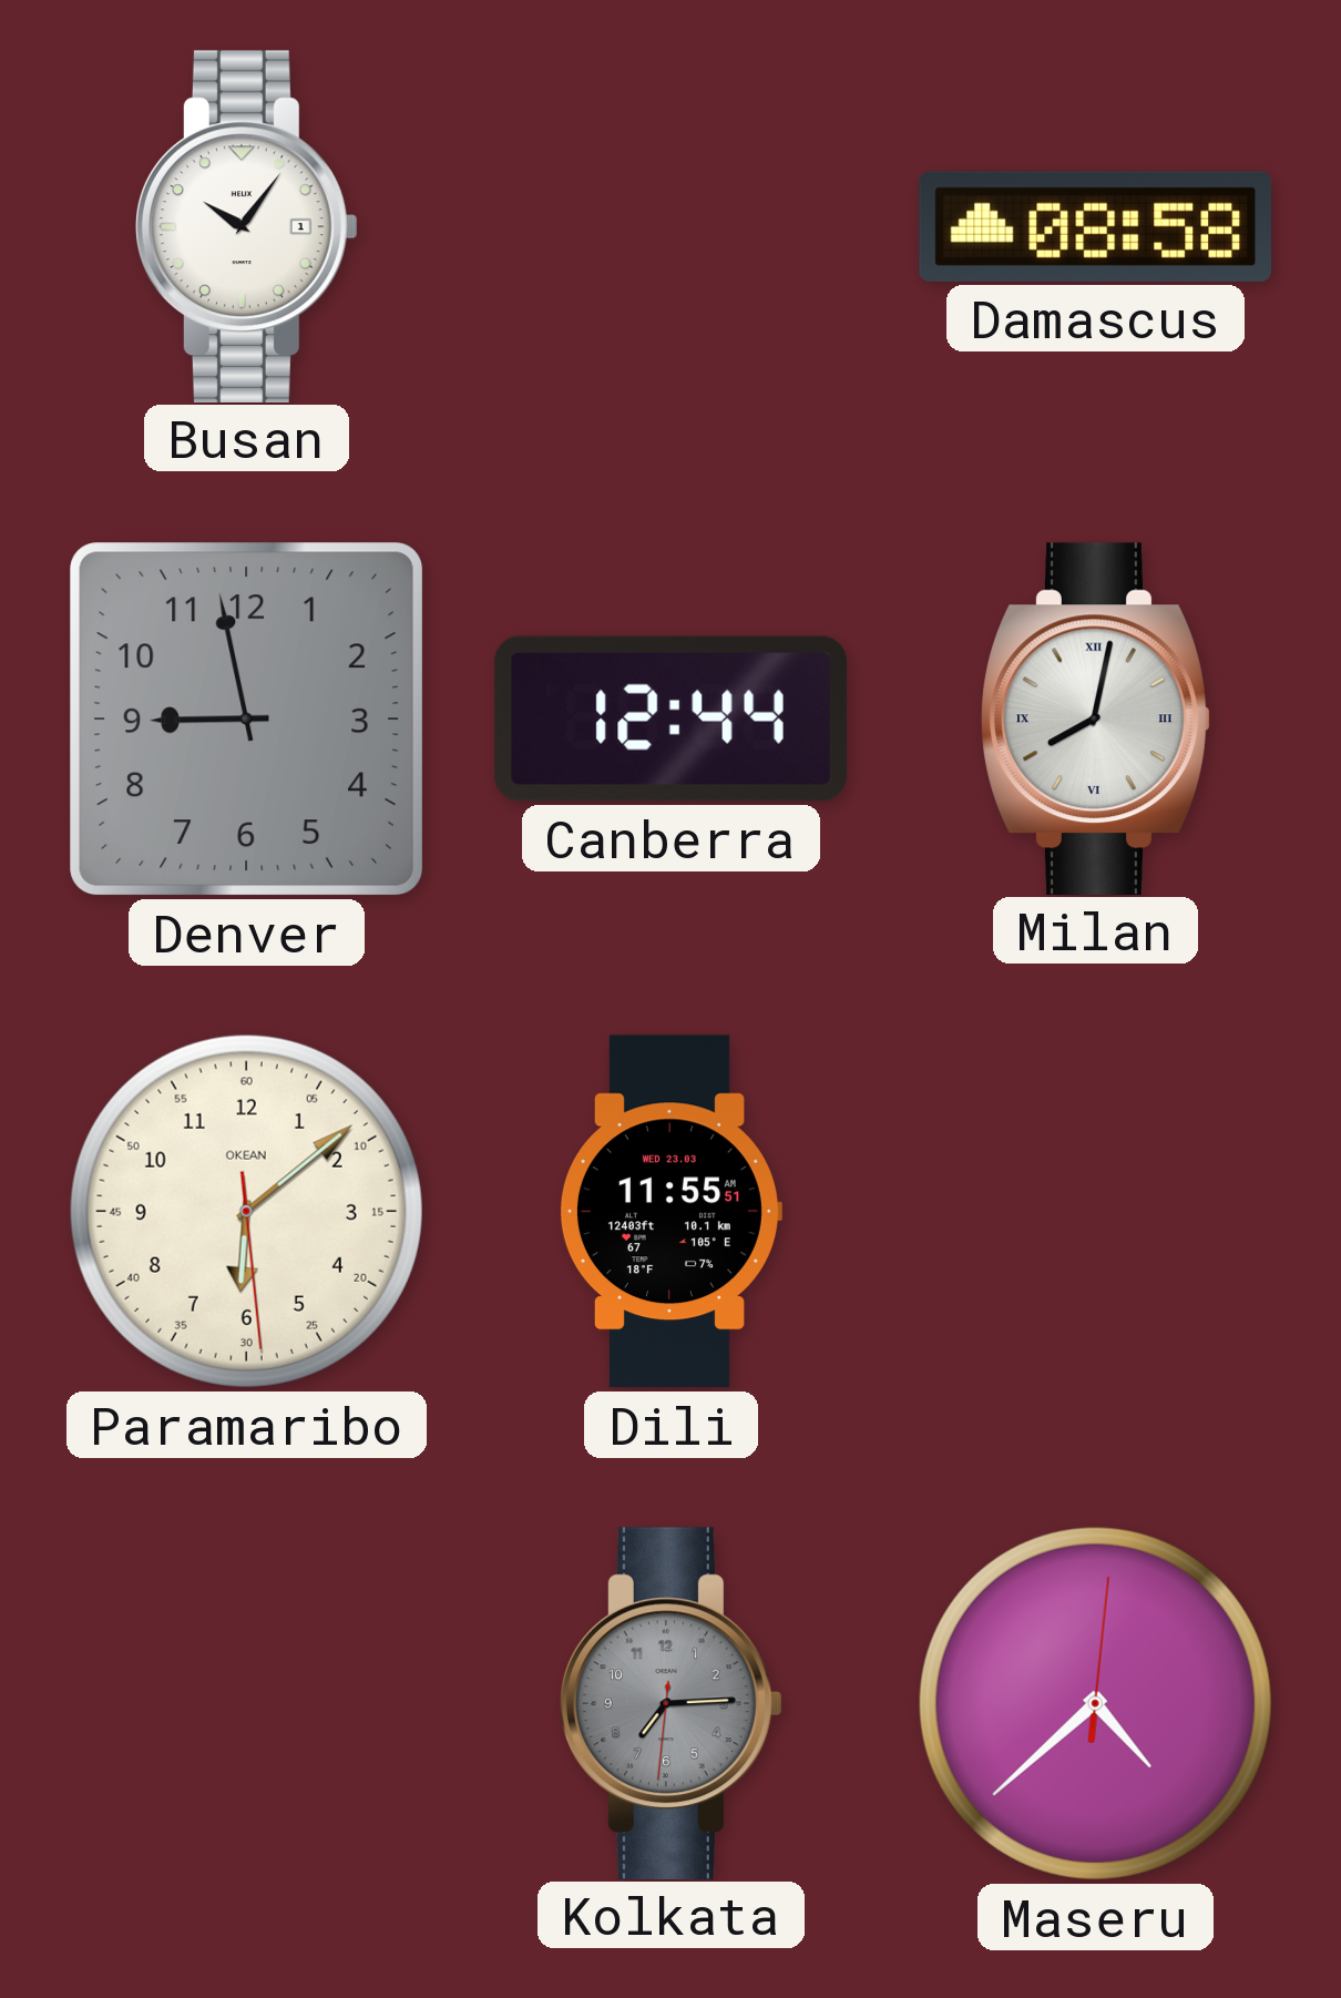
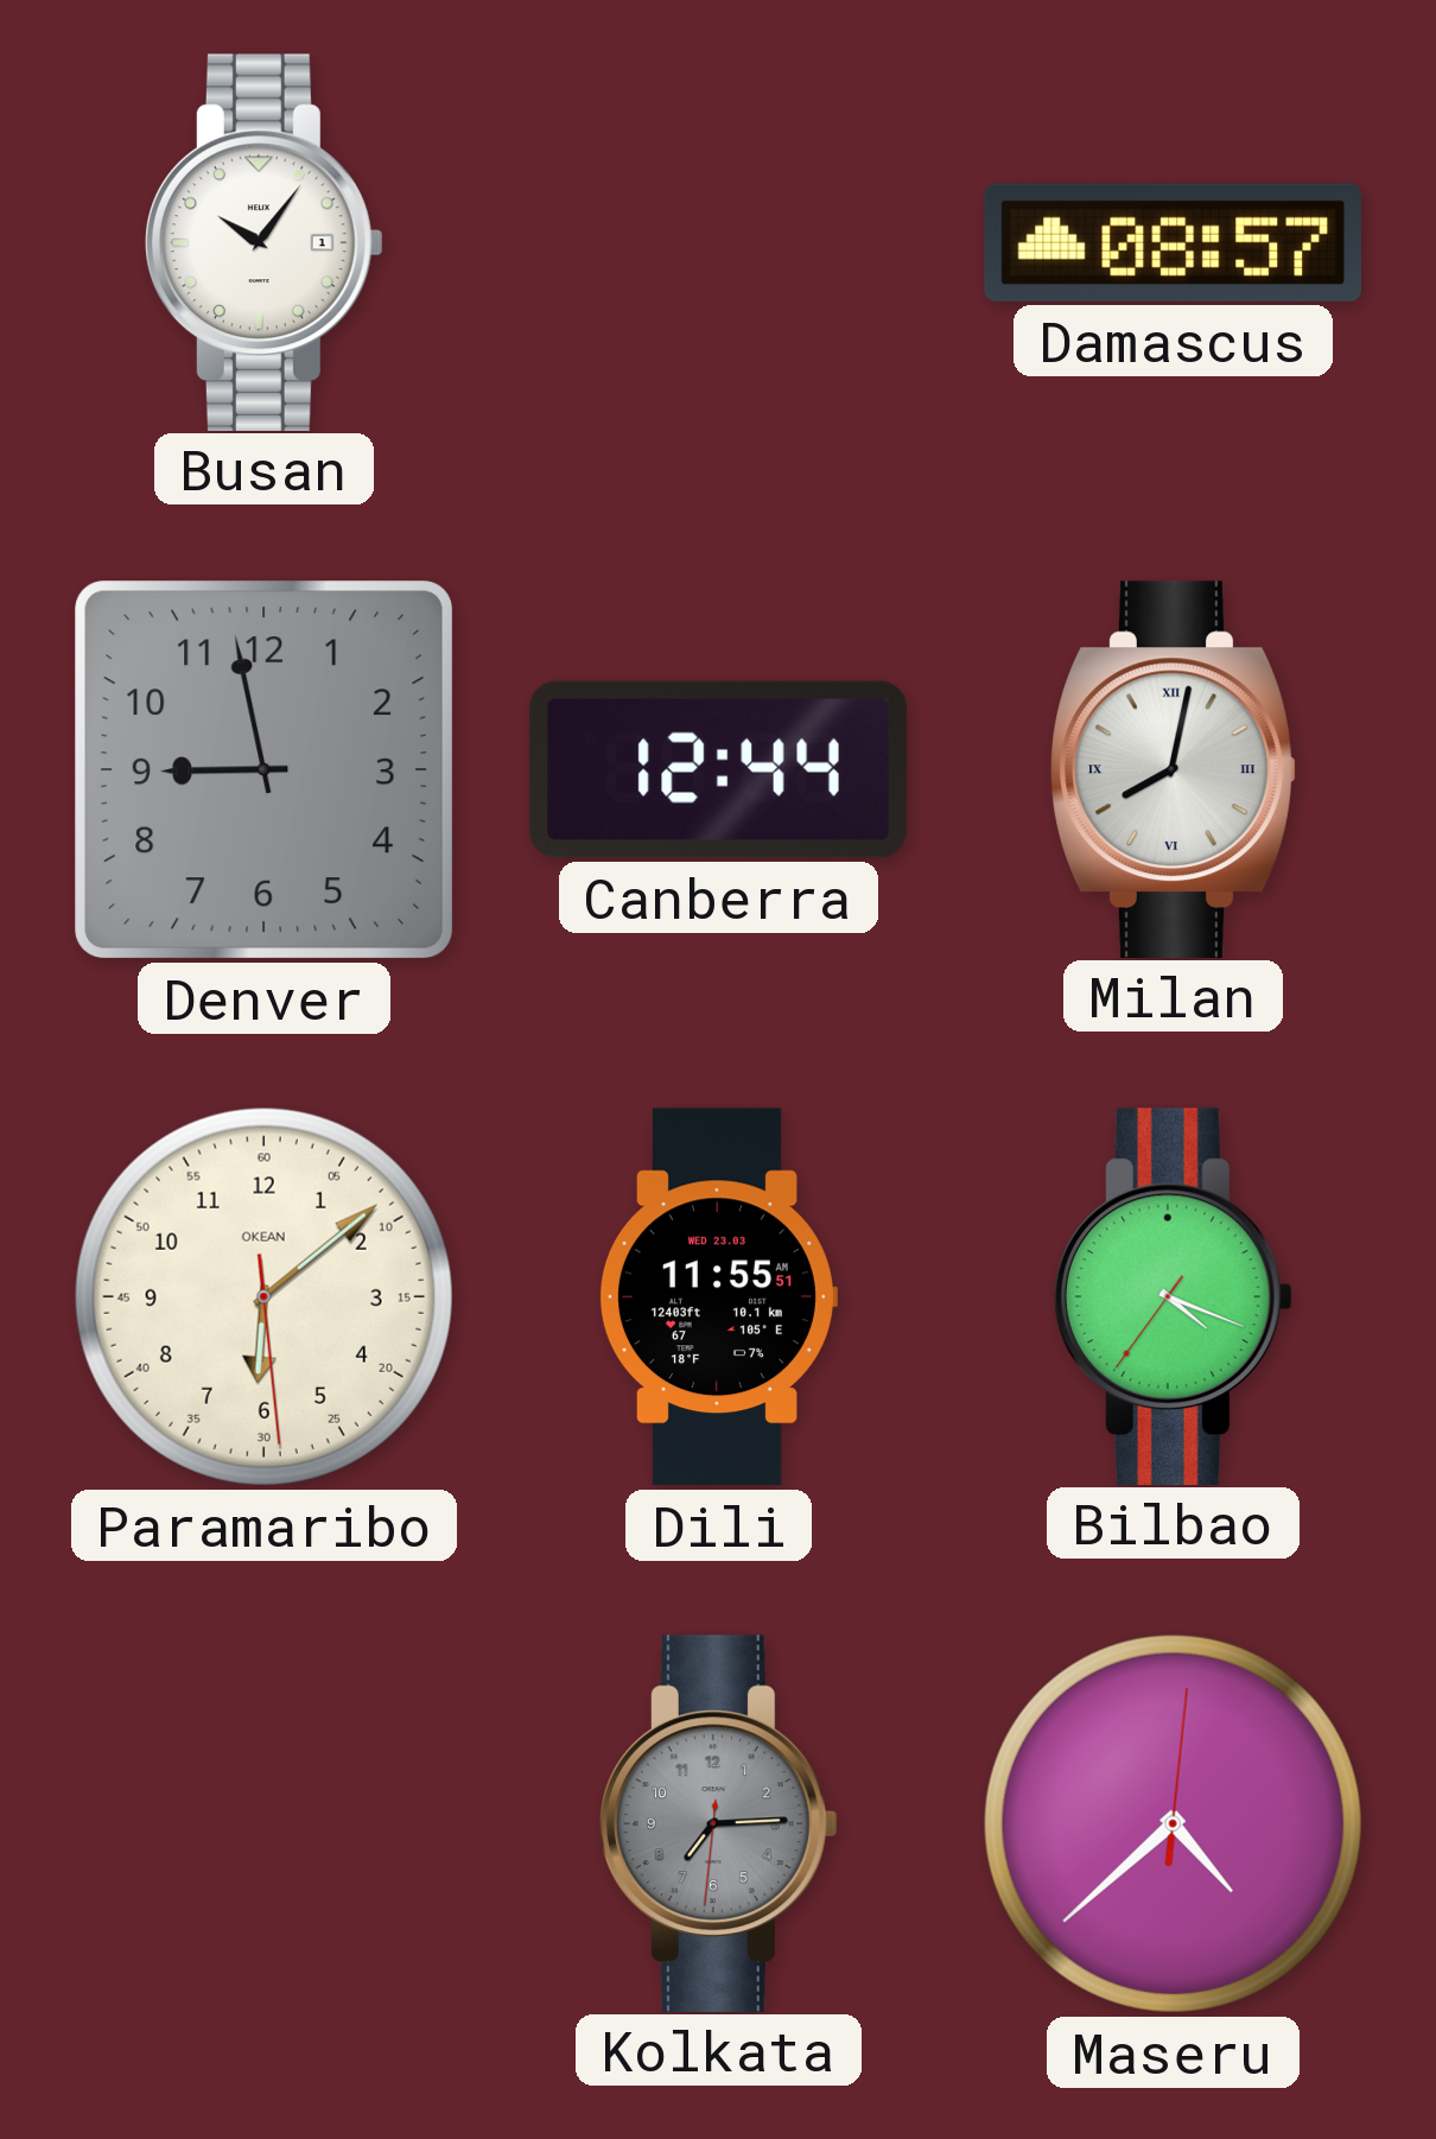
Damascus: 08:58 -> 08:57
Bilbao: none -> 4:18
